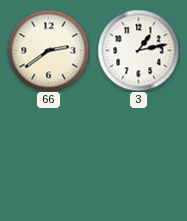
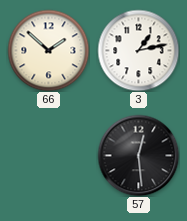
66: 2:39 -> 1:52
57: none -> 12:29
